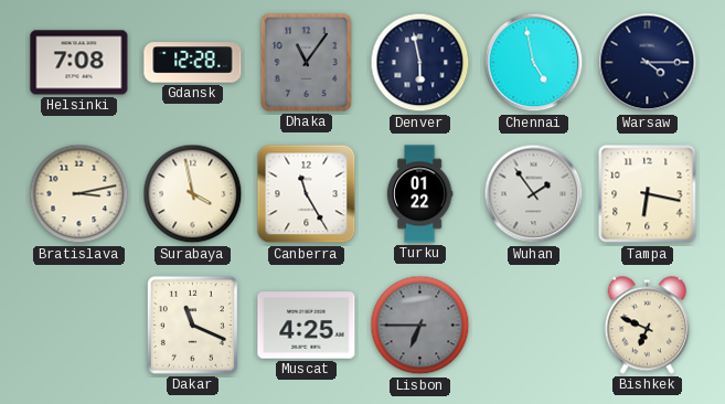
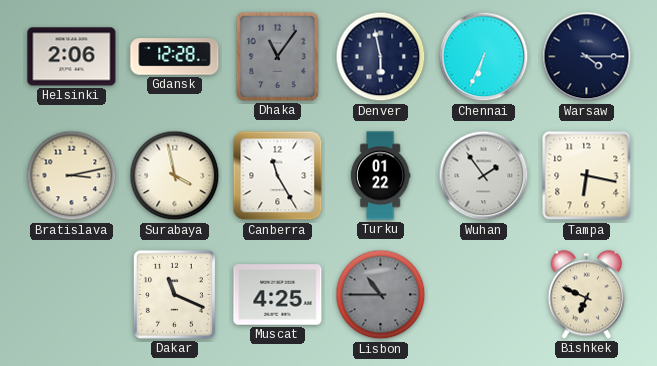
Helsinki: 7:08 -> 2:06
Chennai: 4:58 -> 6:34
Lisbon: 6:45 -> 10:45
